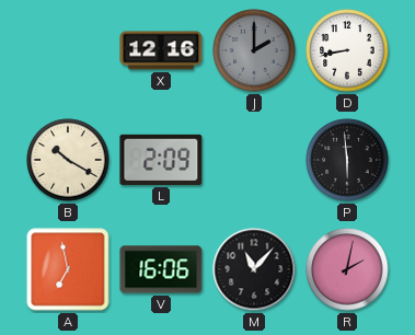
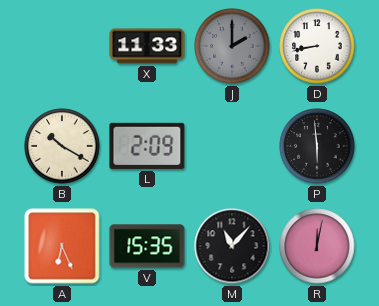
X: 12:16 -> 11:33
A: 6:58 -> 6:26
V: 16:06 -> 15:35
R: 2:02 -> 12:02
